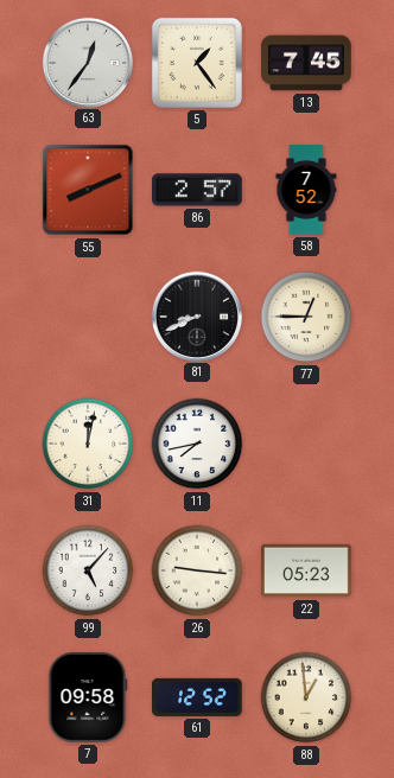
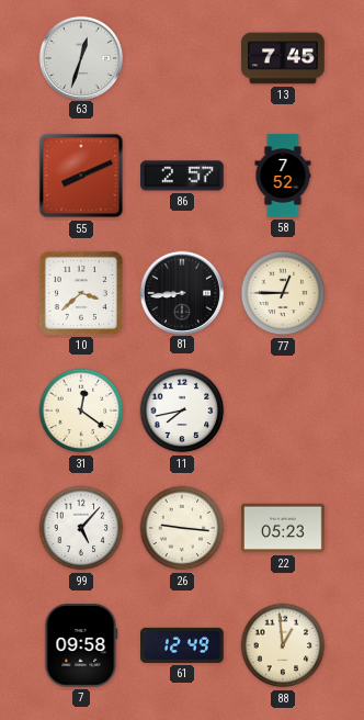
63: 12:36 -> 12:33
5: 1:24 -> none
10: none -> 3:38
81: 8:41 -> 8:44
31: 12:02 -> 12:21
61: 12:52 -> 12:49
